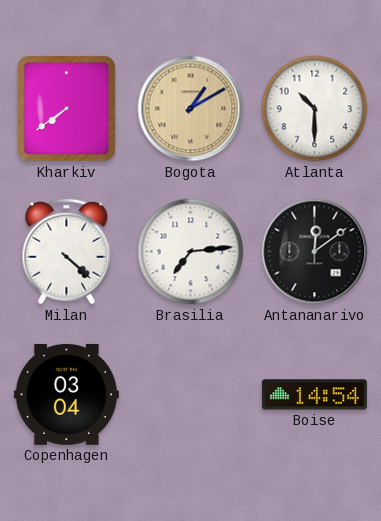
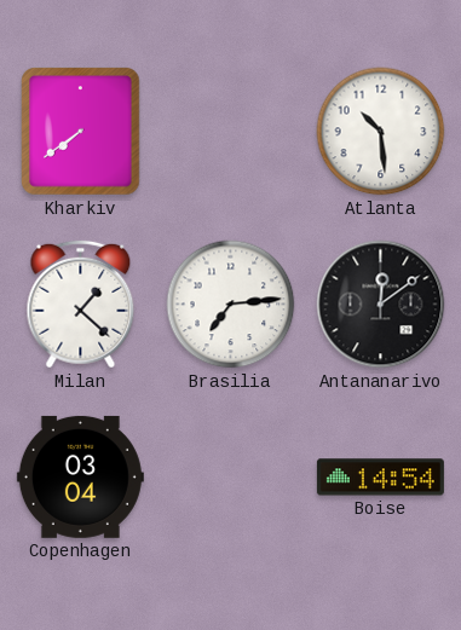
Bogota: 1:10 -> none
Atlanta: 10:30 -> 10:29
Milan: 4:22 -> 1:22
